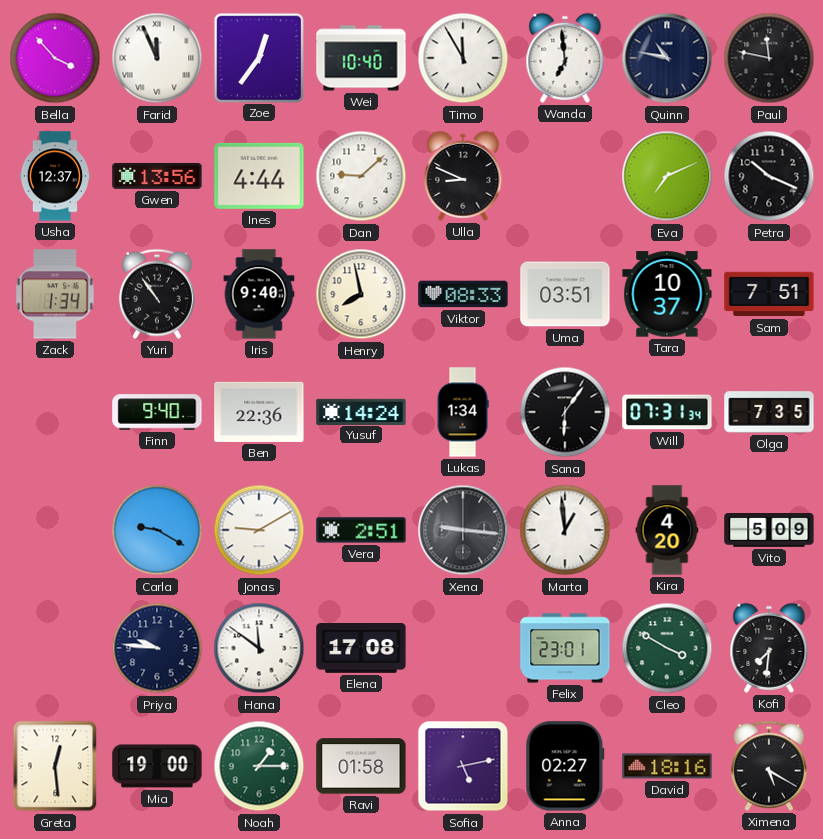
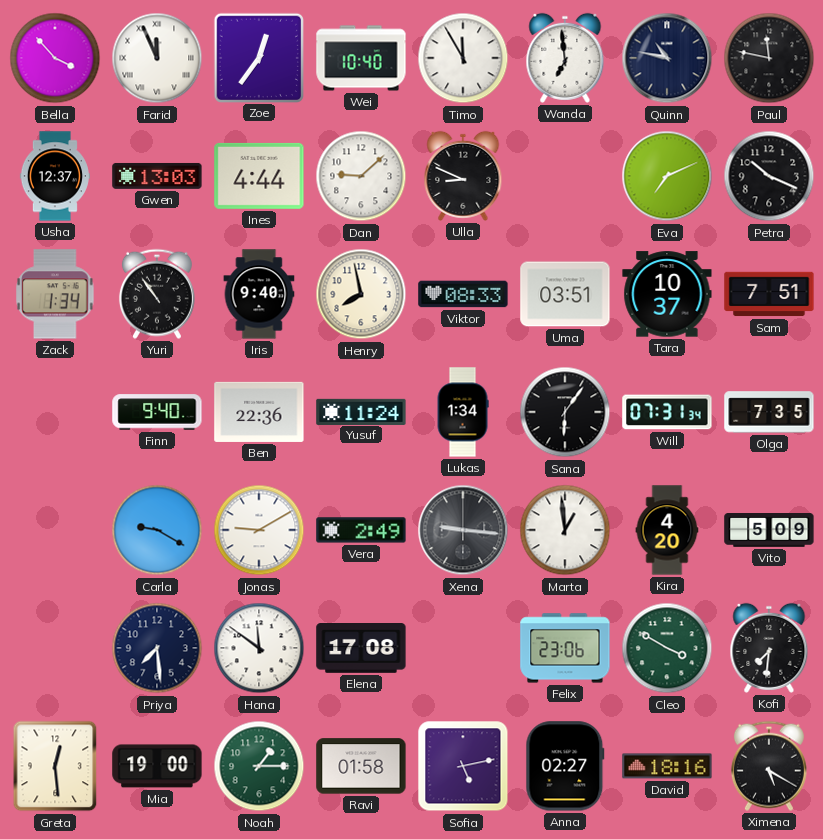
Gwen: 13:56 -> 13:03
Yusuf: 14:24 -> 11:24
Vera: 2:51 -> 2:49
Priya: 9:46 -> 7:29
Felix: 23:01 -> 23:06
